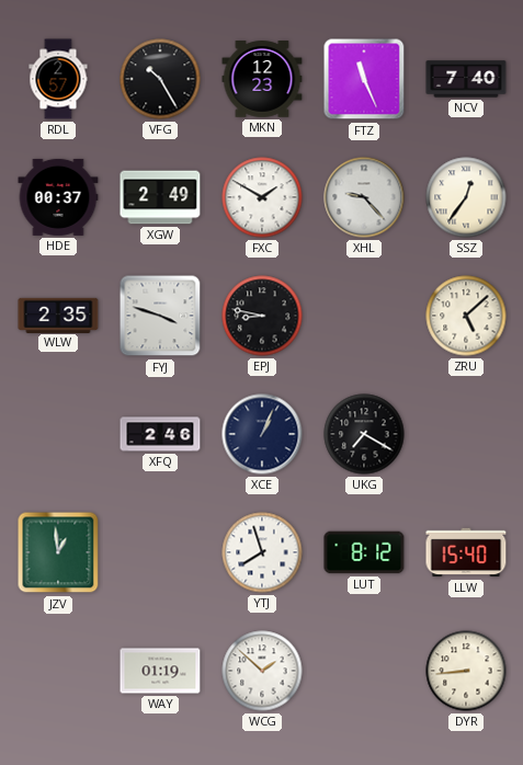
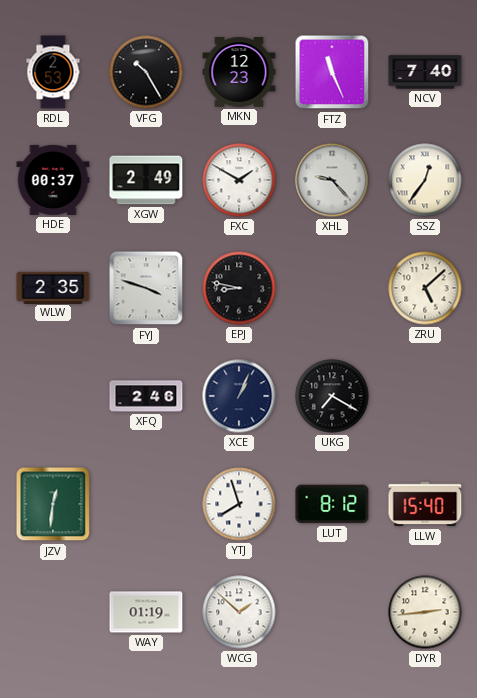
RDL: 2:57 -> 2:53
JZV: 12:59 -> 12:31
DYR: 8:44 -> 2:44
